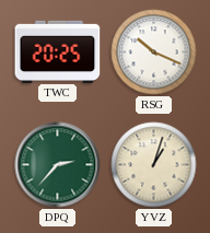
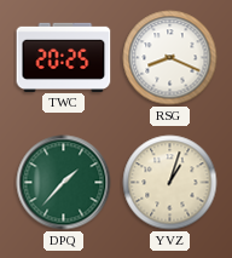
RSG: 10:19 -> 8:19
DPQ: 2:37 -> 1:37
